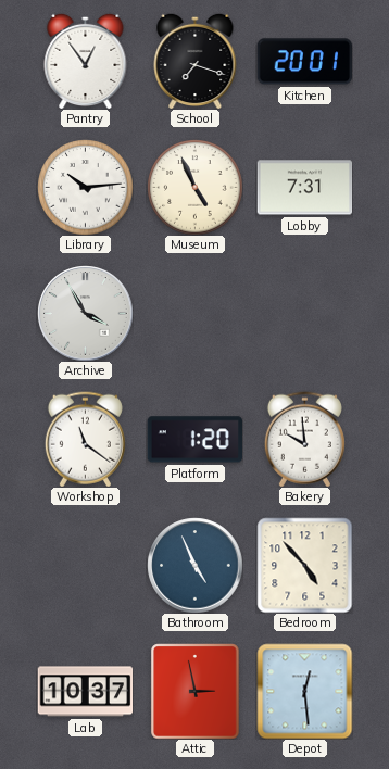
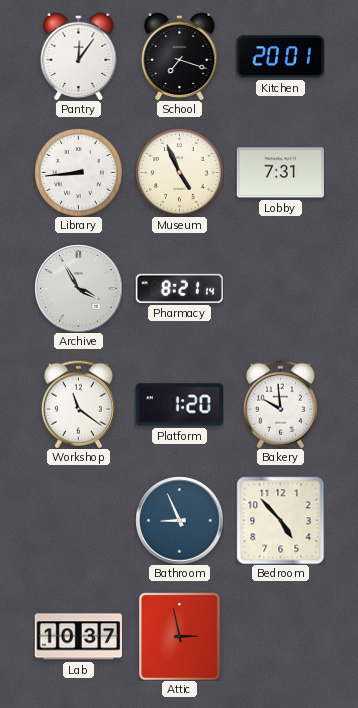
Pantry: 12:54 -> 12:06
Library: 10:14 -> 8:44
Pharmacy: none -> 8:21
Bathroom: 4:56 -> 8:56
Depot: 12:29 -> none
